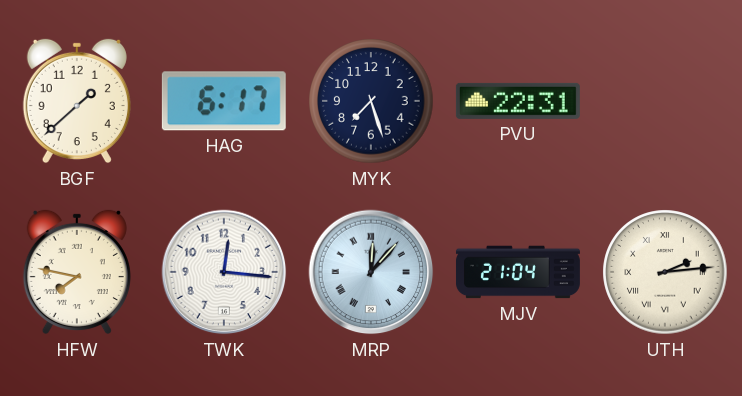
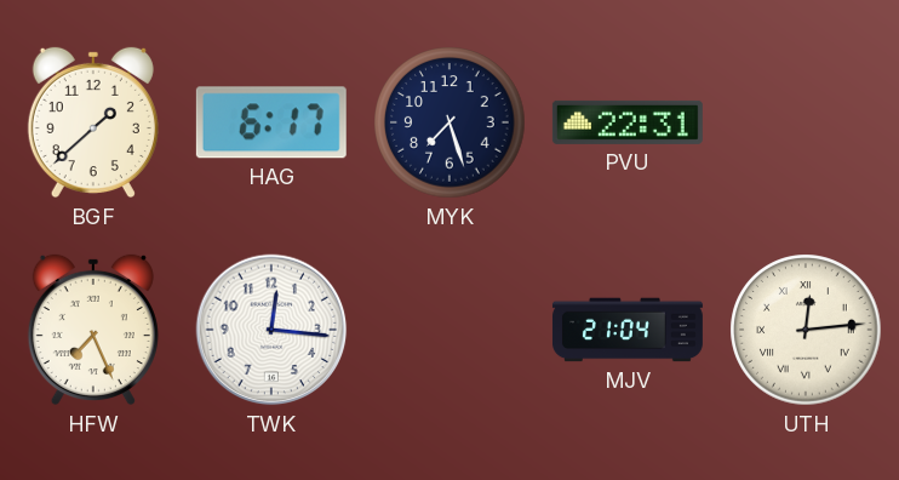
HFW: 7:47 -> 7:26
MRP: 12:07 -> none
UTH: 2:14 -> 12:14
